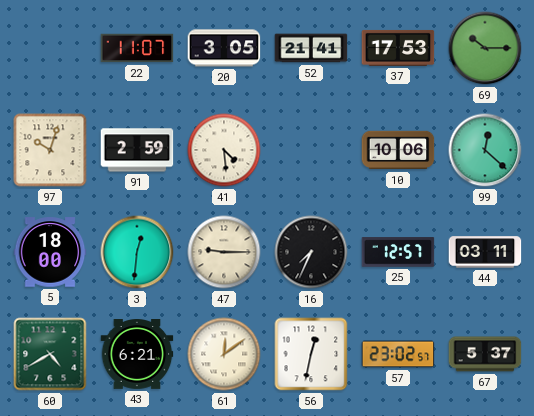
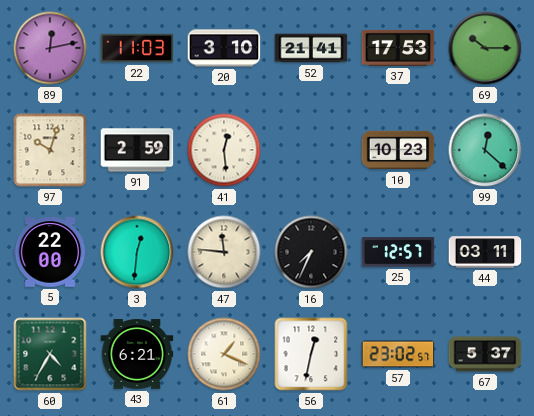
89: none -> 12:13
22: 11:07 -> 11:03
20: 3:05 -> 3:10
41: 4:29 -> 12:29
10: 10:06 -> 10:23
5: 18:00 -> 22:00
47: 9:15 -> 11:46
60: 4:40 -> 4:35
61: 12:09 -> 1:19
